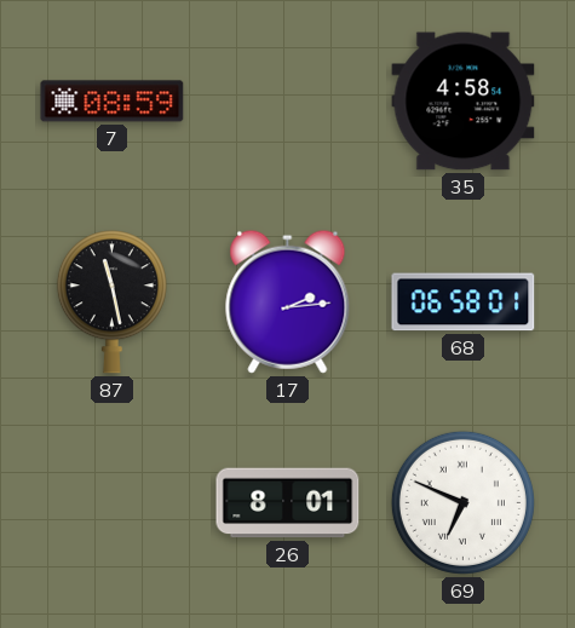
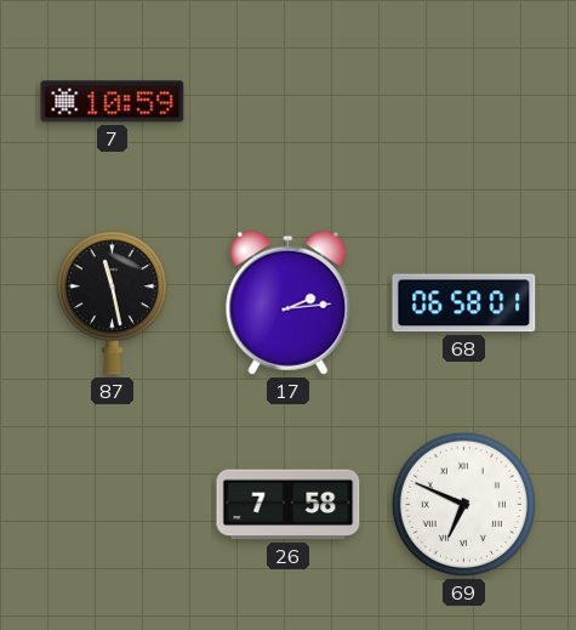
7: 08:59 -> 10:59
35: 4:58 -> none
26: 8:01 -> 7:58
